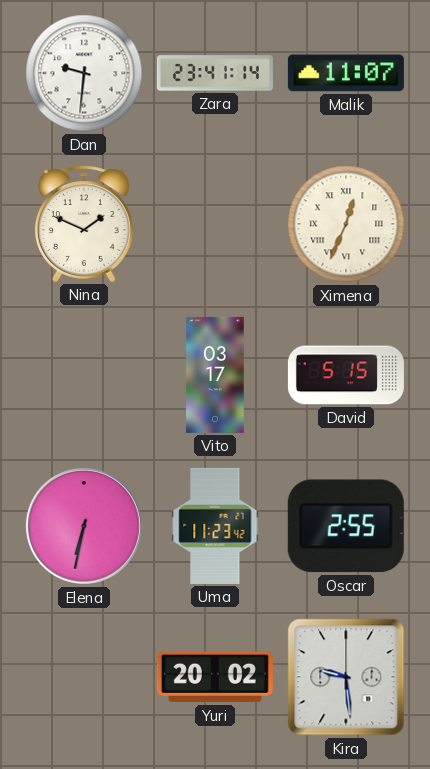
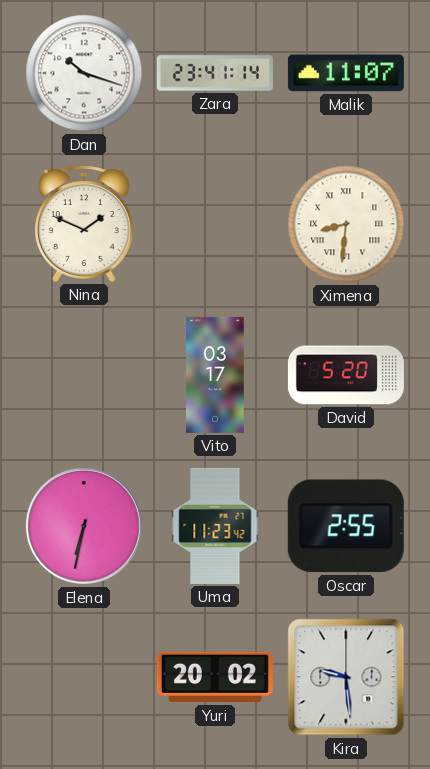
Dan: 9:31 -> 10:18
Ximena: 12:34 -> 8:31
David: 5:15 -> 5:20
